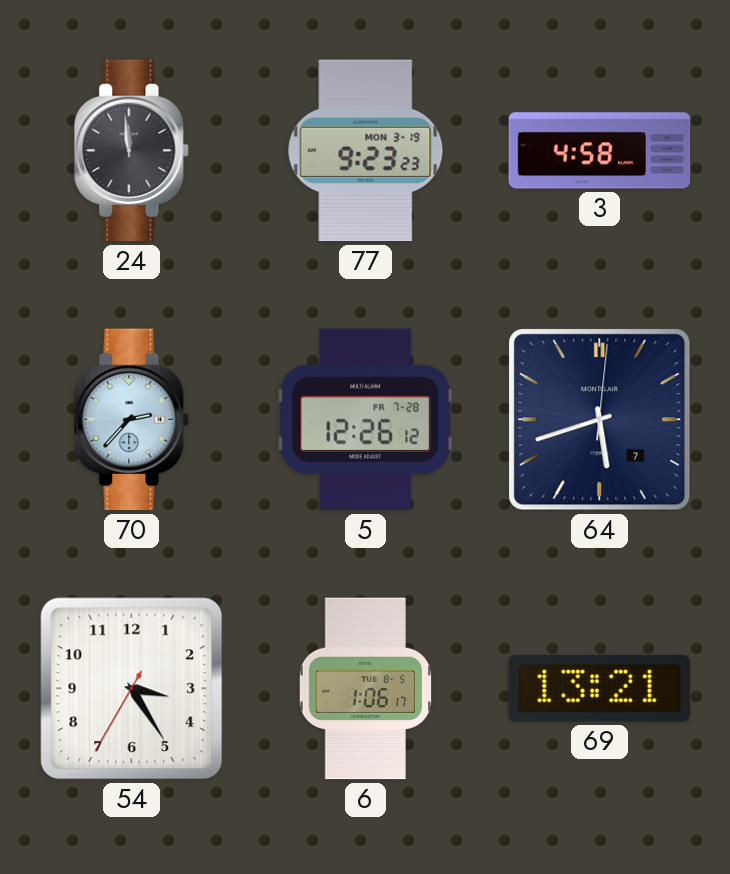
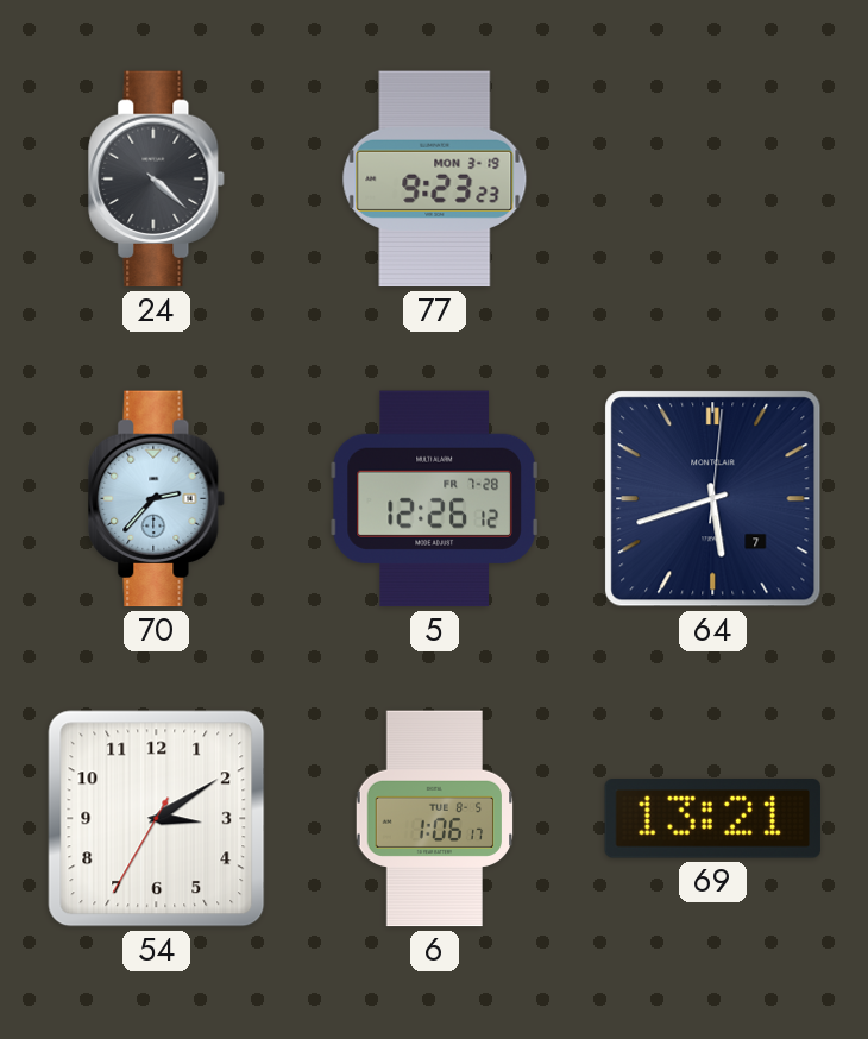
24: 11:59 -> 4:22
3: 4:58 -> none
54: 3:24 -> 3:09
